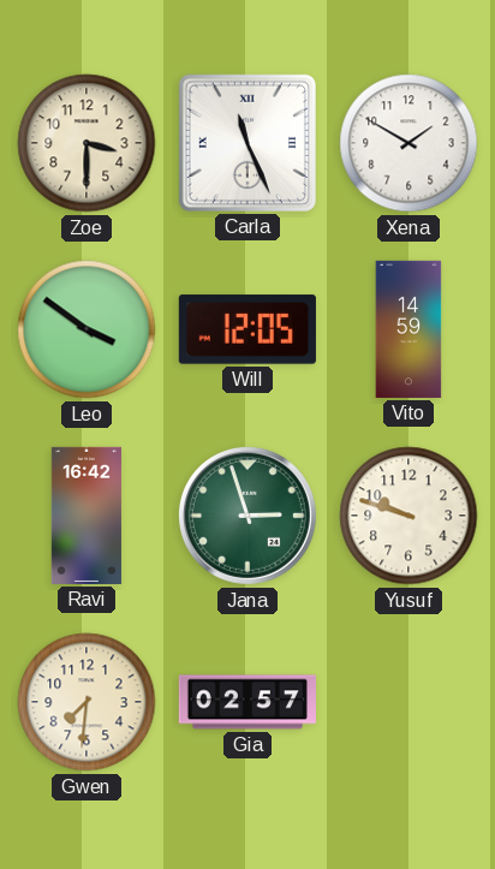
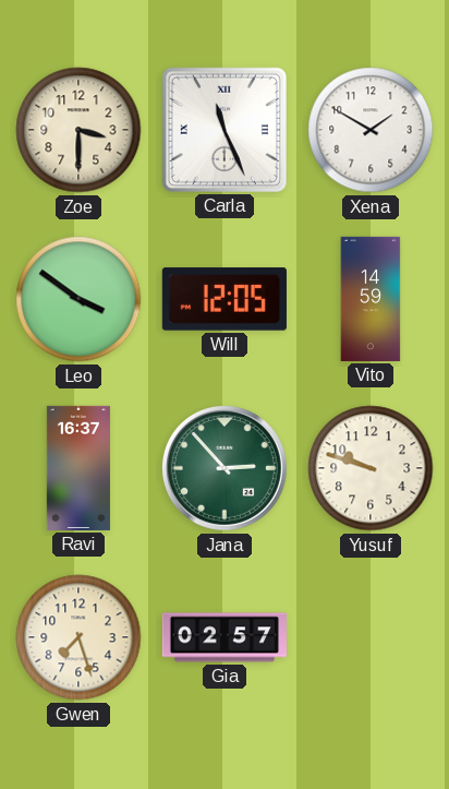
Ravi: 16:42 -> 16:37
Jana: 2:57 -> 2:53
Gwen: 7:31 -> 7:27
